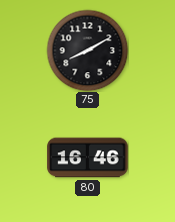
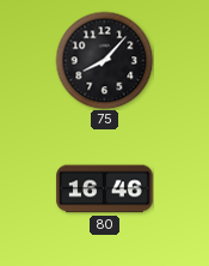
75: 8:10 -> 8:07
